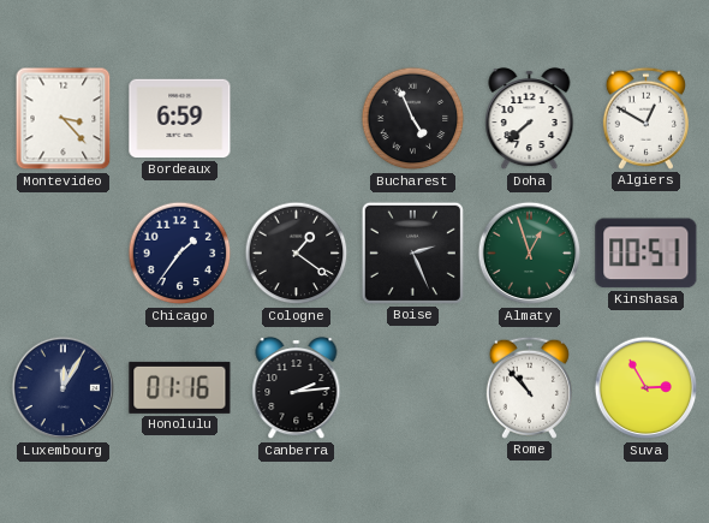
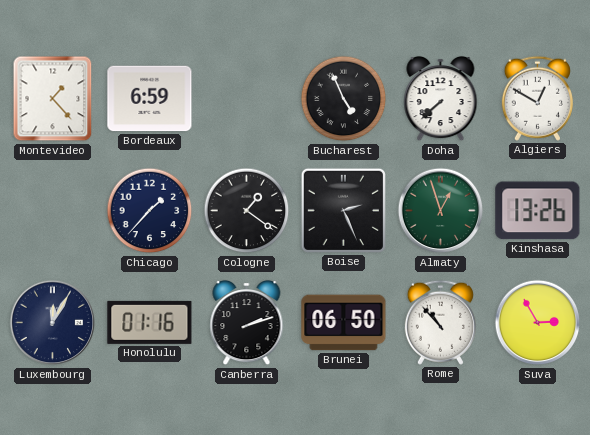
Montevideo: 3:23 -> 1:23
Chicago: 1:36 -> 1:37
Kinshasa: 00:51 -> 13:26
Canberra: 2:14 -> 2:12
Brunei: none -> 06:50
